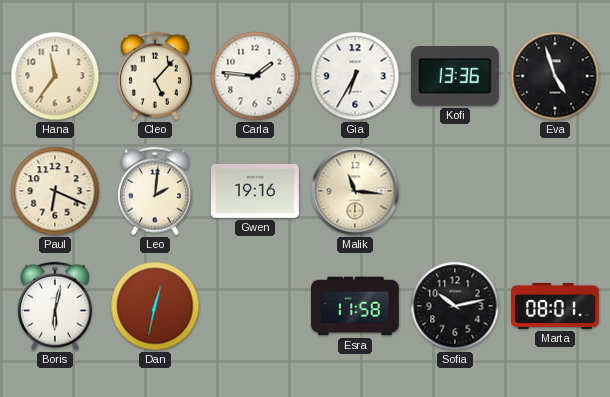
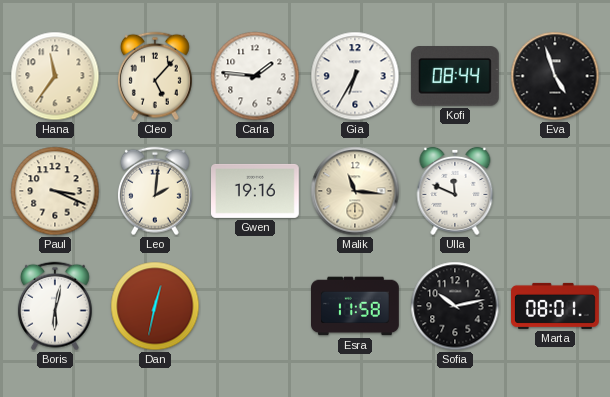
Kofi: 13:36 -> 08:44
Paul: 6:19 -> 3:19
Ulla: none -> 11:49
